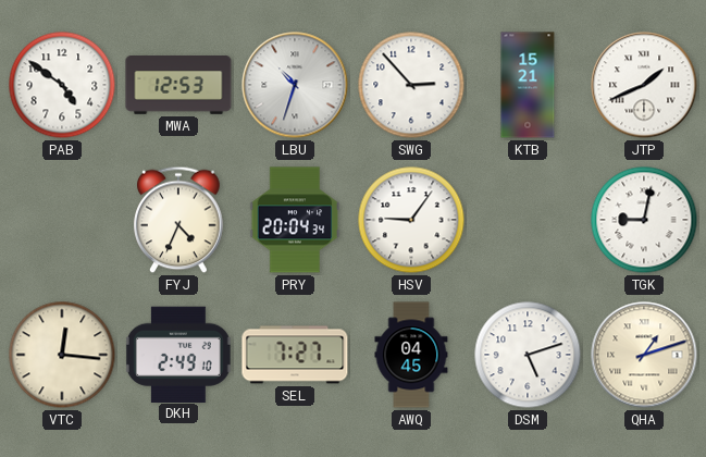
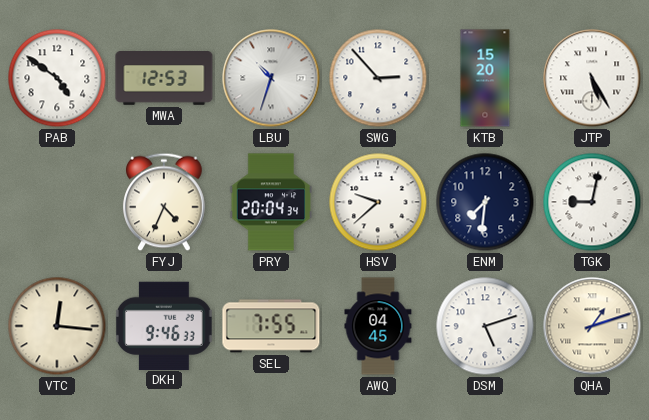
KTB: 15:21 -> 15:20
JTP: 1:41 -> 5:25
HSV: 9:06 -> 9:38
ENM: none -> 7:31
DKH: 2:49 -> 9:46
SEL: 7:27 -> 7:55
